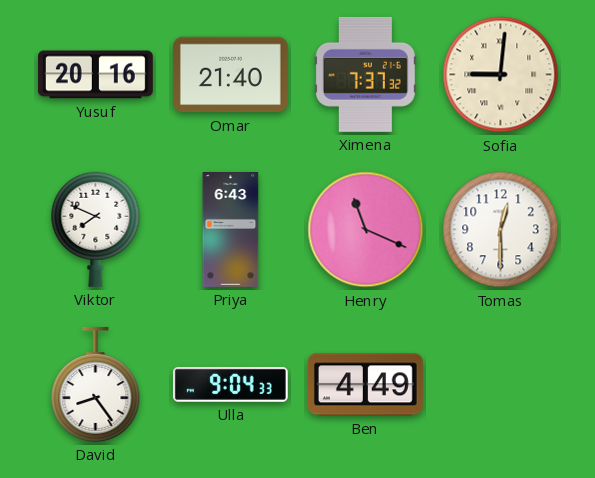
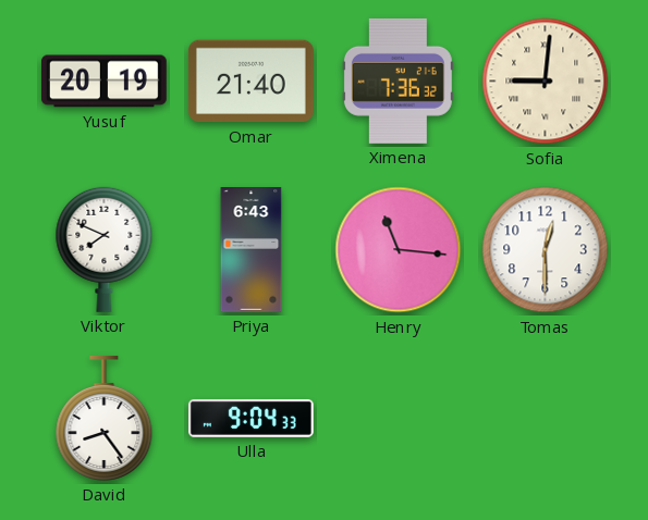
Yusuf: 20:16 -> 20:19
Ximena: 7:37 -> 7:36
Henry: 11:19 -> 11:16
Ben: 4:49 -> none
